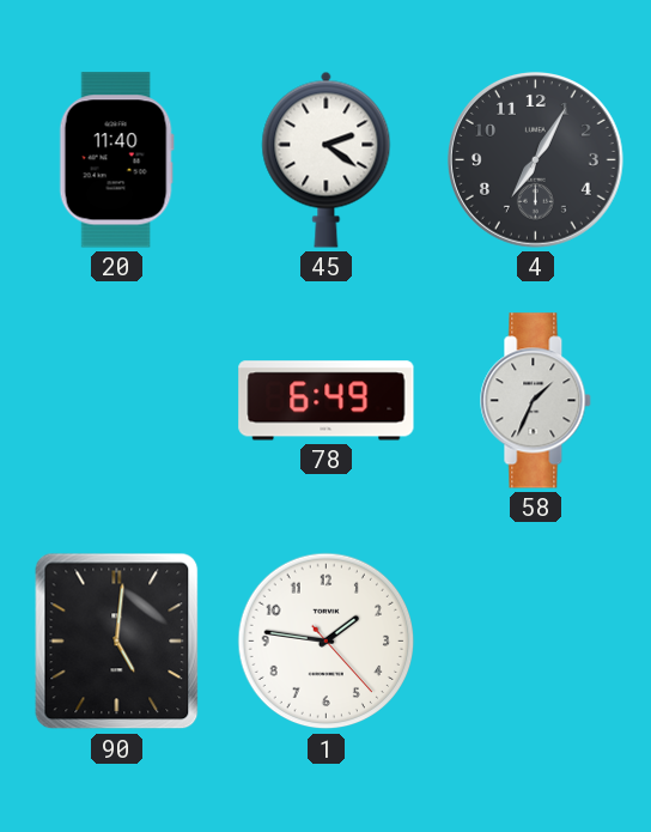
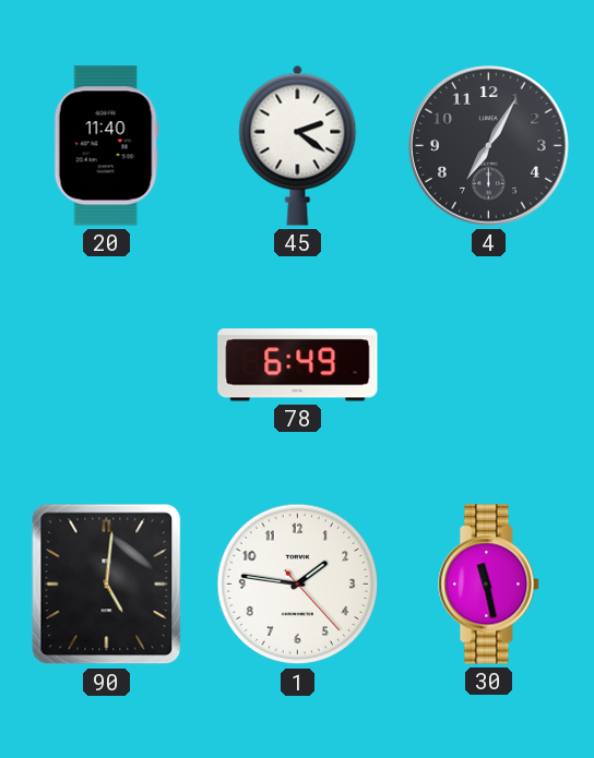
58: 1:34 -> none
30: none -> 11:28
